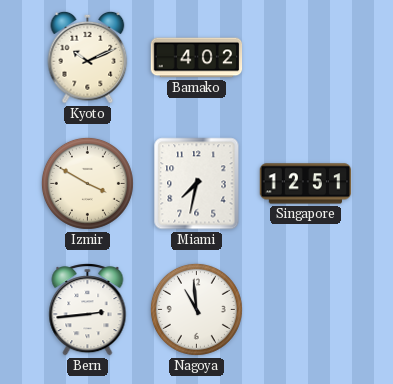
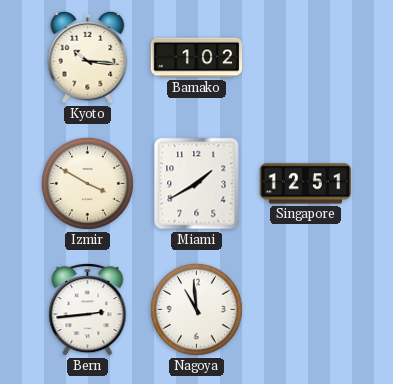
Kyoto: 10:11 -> 10:16
Bamako: 4:02 -> 1:02
Miami: 7:32 -> 1:40
